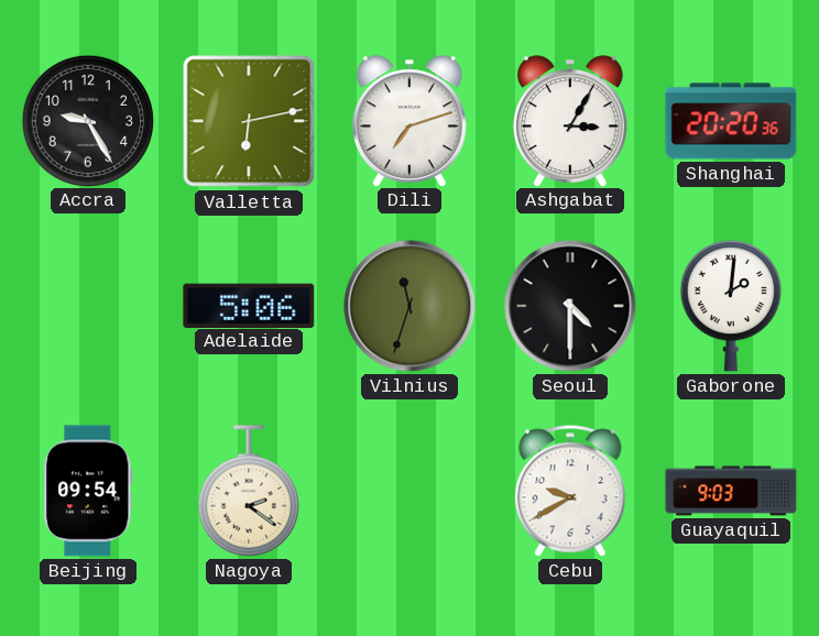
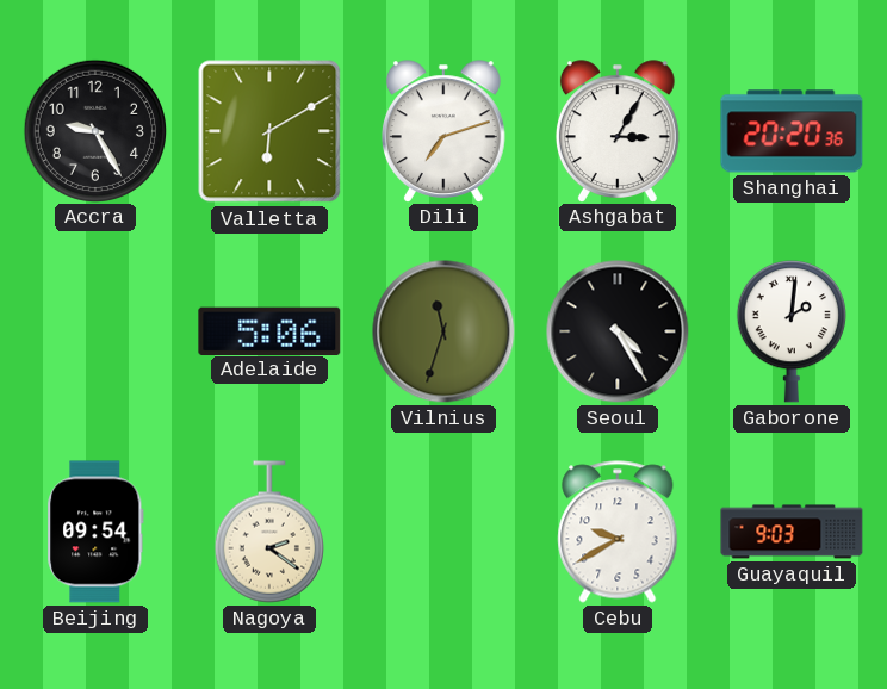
Valletta: 6:13 -> 6:10
Seoul: 4:30 -> 4:25
